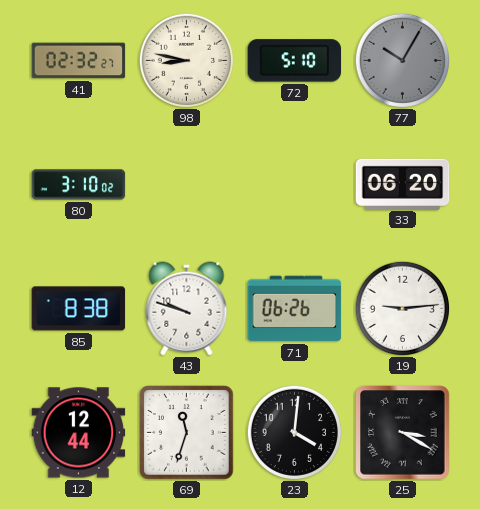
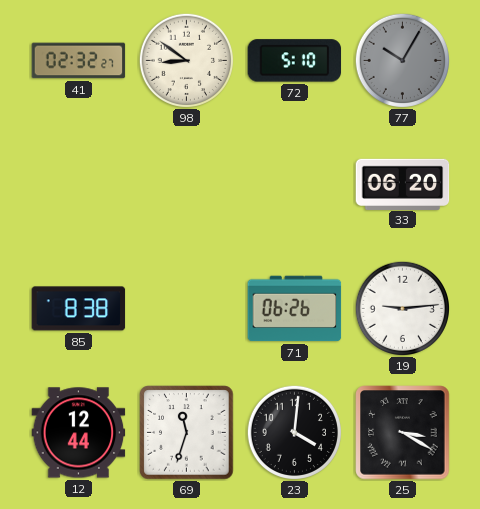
98: 8:47 -> 8:51
80: 3:10 -> none
43: 9:48 -> none
